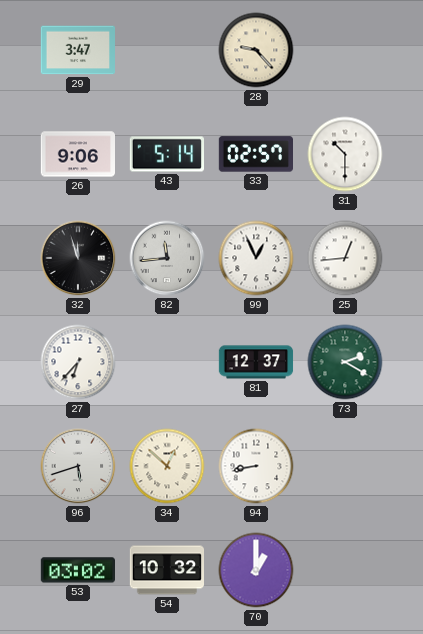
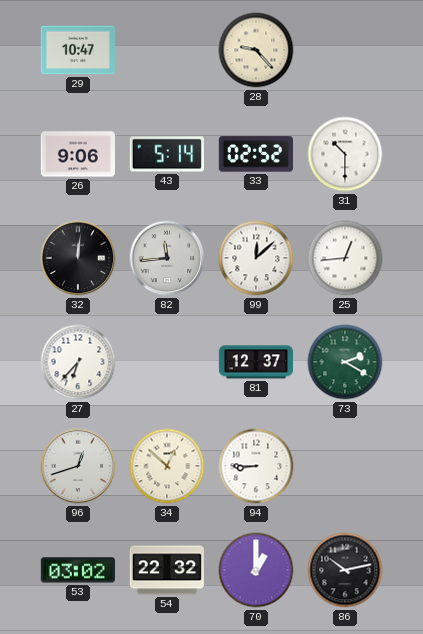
29: 3:47 -> 10:47
33: 02:57 -> 02:52
32: 11:57 -> 12:01
99: 12:56 -> 12:08
96: 5:42 -> 12:42
94: 8:43 -> 8:45
54: 10:32 -> 22:32
86: none -> 10:13
